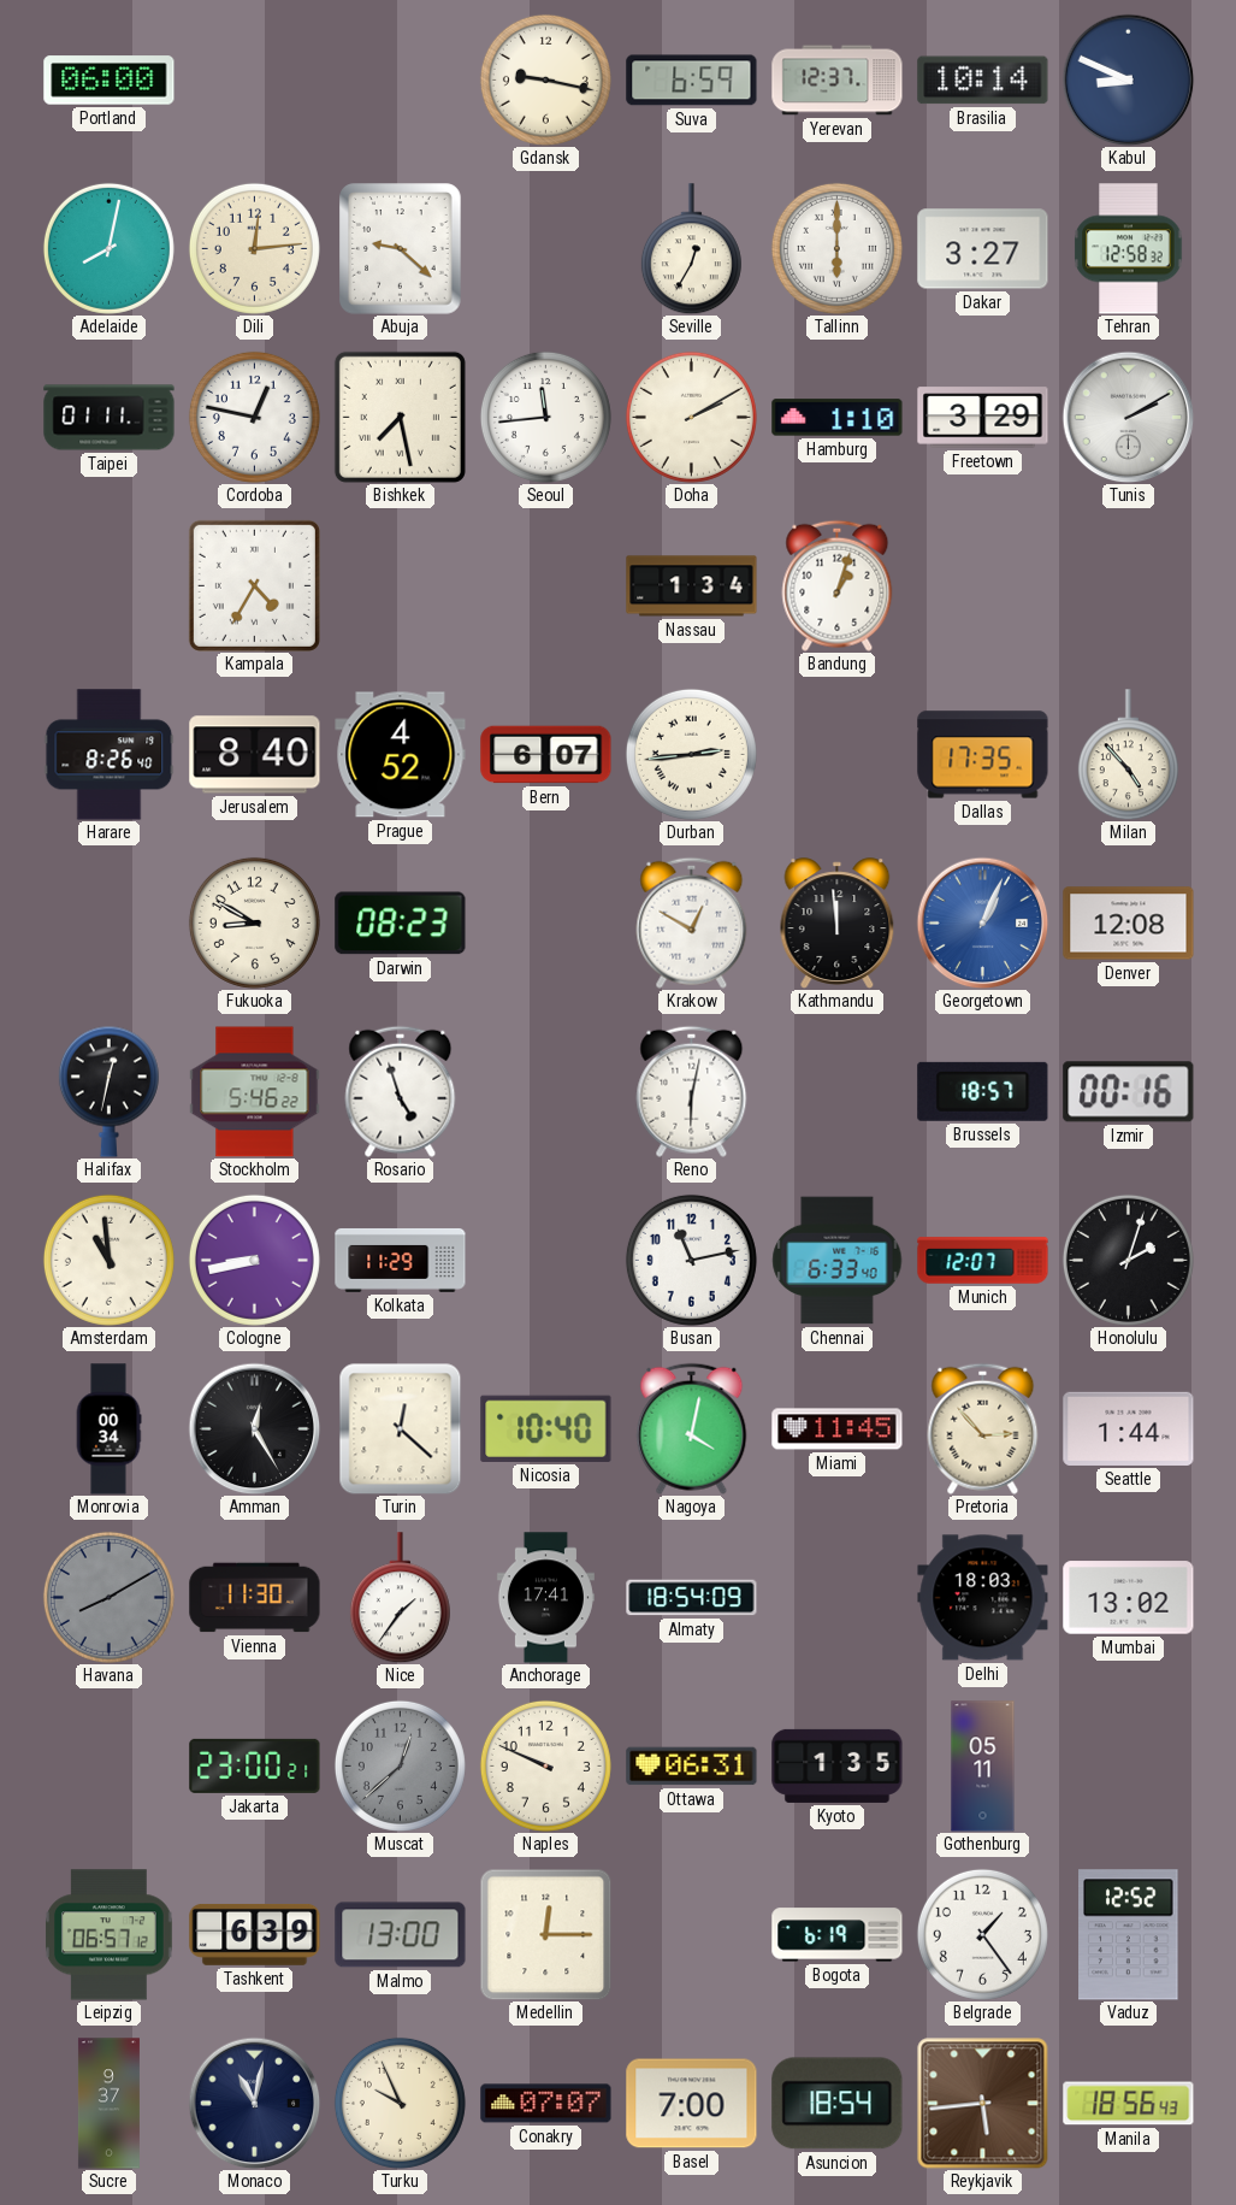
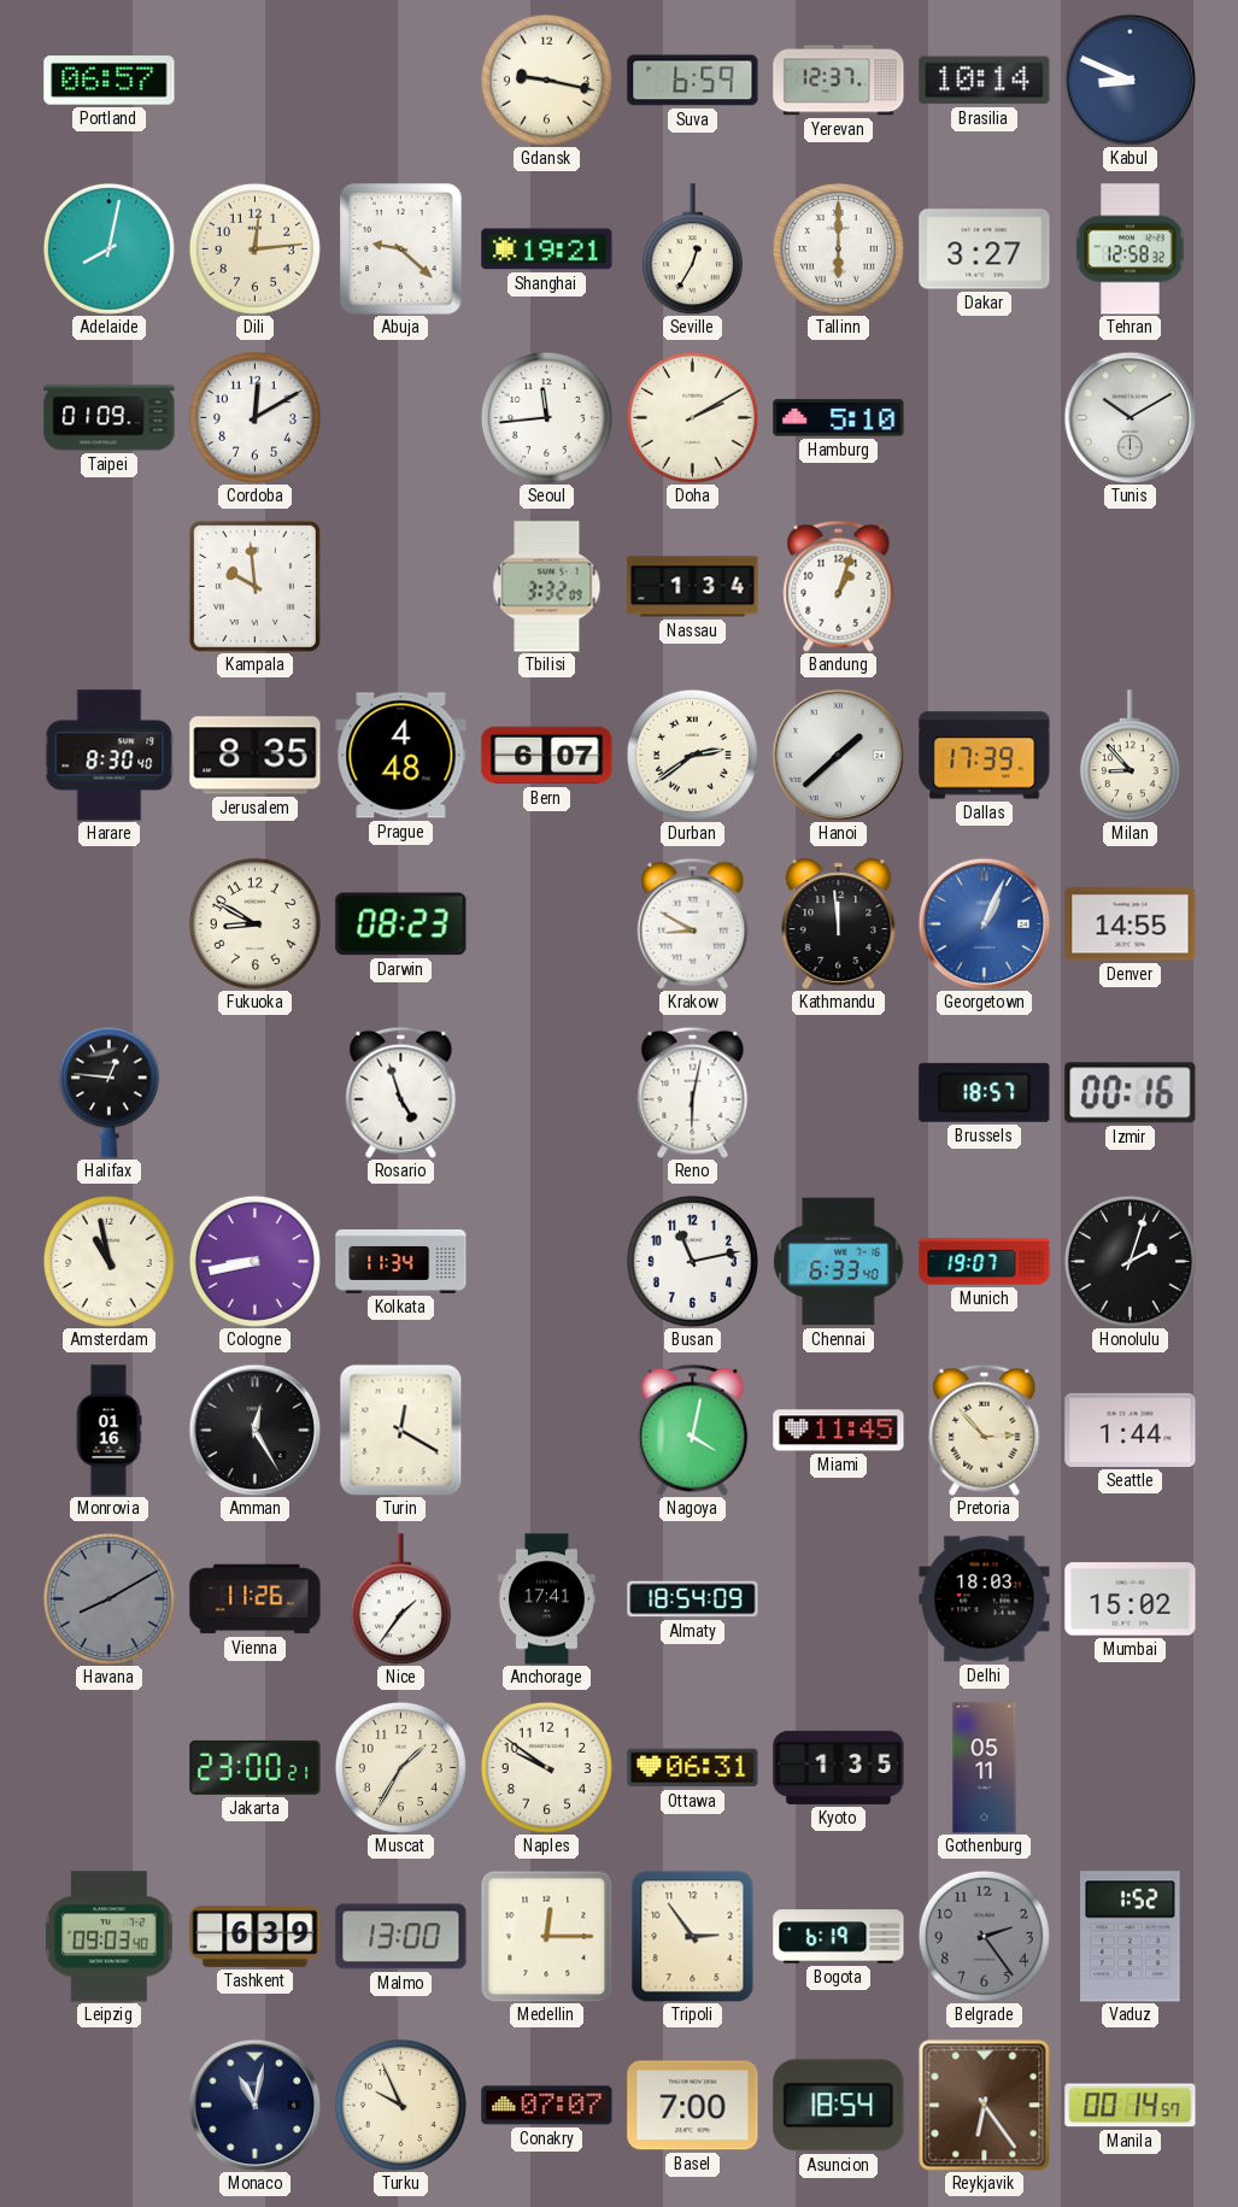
Portland: 06:00 -> 06:57
Shanghai: none -> 19:21
Taipei: 01:11 -> 01:09
Cordoba: 12:47 -> 12:10
Bishkek: 7:28 -> none
Hamburg: 1:10 -> 5:10
Freetown: 3:29 -> none
Tunis: 2:10 -> 10:10
Kampala: 4:35 -> 9:59
Tbilisi: none -> 3:32
Harare: 8:26 -> 8:30
Jerusalem: 8:40 -> 8:35
Prague: 4:52 -> 4:48
Durban: 2:44 -> 2:39
Hanoi: none -> 1:38
Dallas: 17:35 -> 17:39
Milan: 4:53 -> 8:53
Krakow: 12:50 -> 8:50
Denver: 12:08 -> 14:55
Halifax: 12:32 -> 12:46
Stockholm: 5:46 -> none
Amsterdam: 10:59 -> 10:58
Kolkata: 11:29 -> 11:34
Munich: 12:07 -> 19:07
Monrovia: 00:34 -> 01:16
Turin: 12:22 -> 12:20
Nicosia: 10:40 -> none
Vienna: 11:30 -> 11:26
Mumbai: 13:02 -> 15:02
Muscat: 12:38 -> 1:35
Muscat dial: grey -> cream
Naples: 9:49 -> 9:51
Leipzig: 06:57 -> 09:03
Tripoli: none -> 2:54
Belgrade: 1:24 -> 2:24
Belgrade dial: white -> grey
Vaduz: 12:52 -> 1:52
Sucre: 9:37 -> none
Reykjavik: 5:44 -> 6:24
Manila: 18:56 -> 00:14
